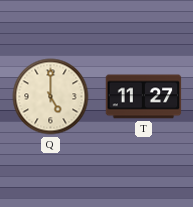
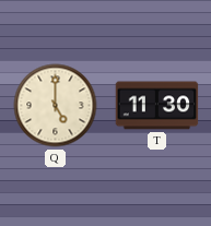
T: 11:27 -> 11:30
